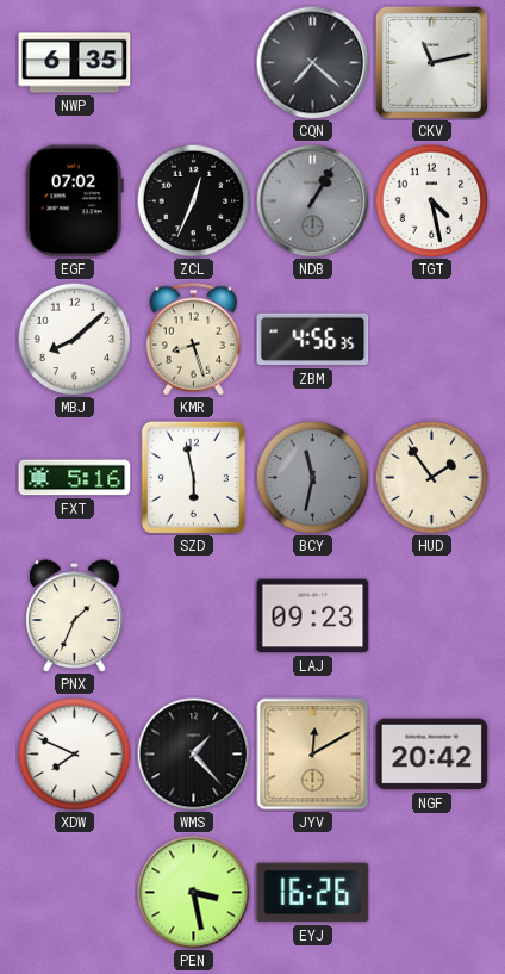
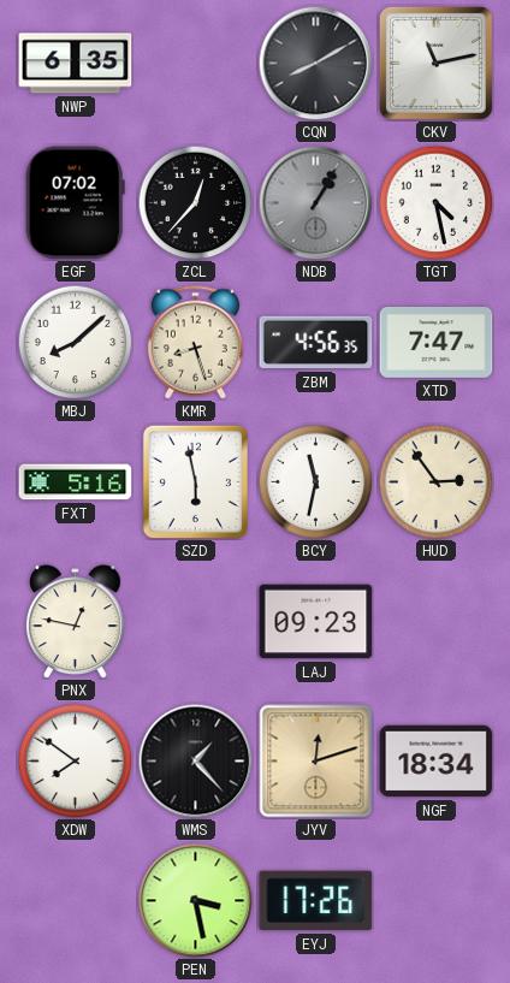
CQN: 7:22 -> 8:10
ZCL: 12:34 -> 12:37
XTD: none -> 7:47
BCY dial: grey -> white
HUD: 1:54 -> 2:54
PNX: 1:34 -> 12:47
XDW: 7:49 -> 7:51
JYV: 12:10 -> 12:12
NGF: 20:42 -> 18:34
EYJ: 16:26 -> 17:26
